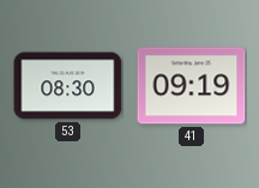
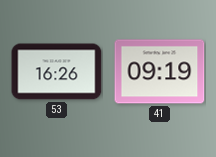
53: 08:30 -> 16:26
